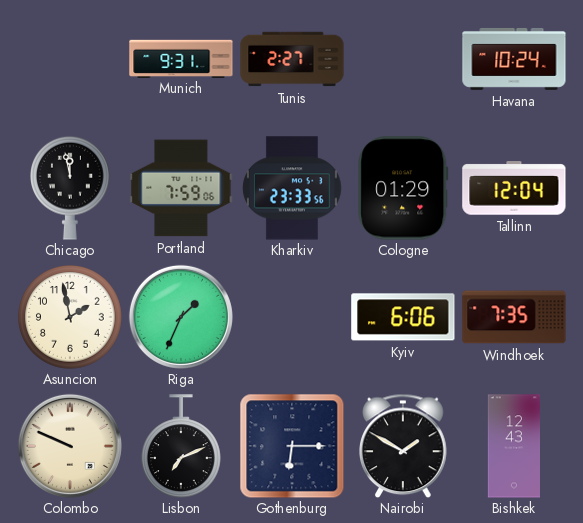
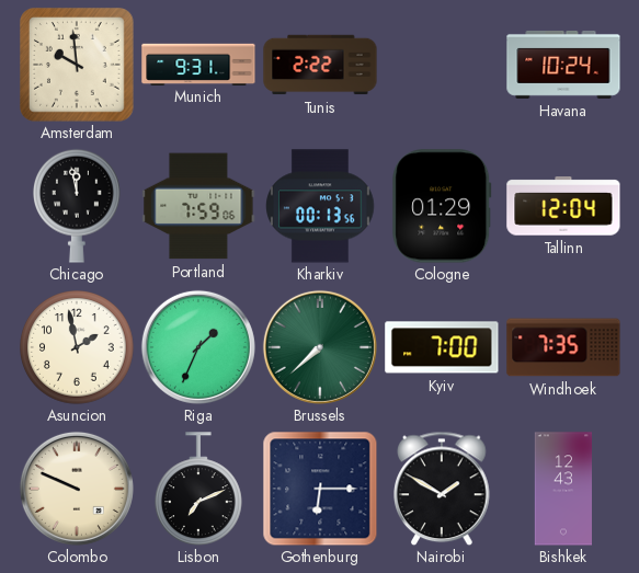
Amsterdam: none -> 9:59
Tunis: 2:27 -> 2:22
Kharkiv: 23:33 -> 00:13
Brussels: none -> 7:38
Kyiv: 6:06 -> 7:00
